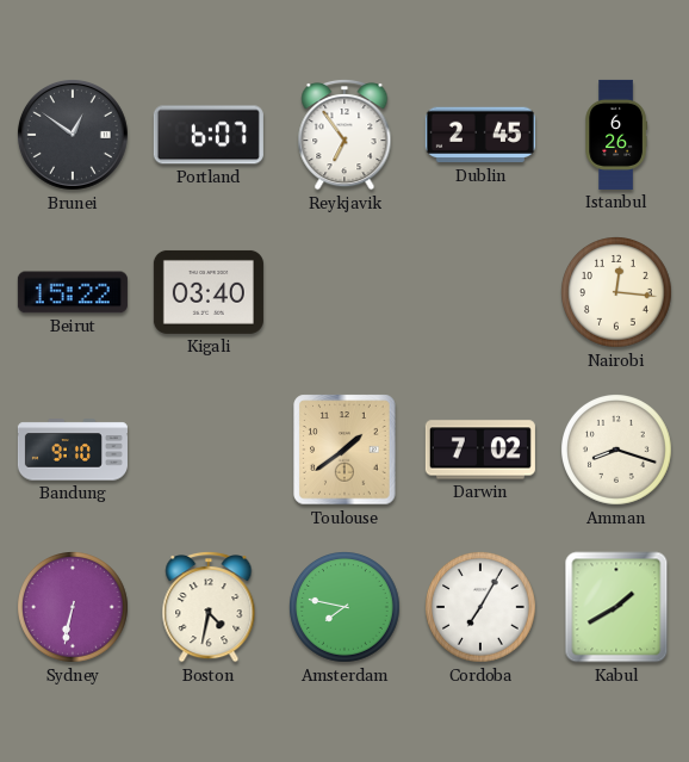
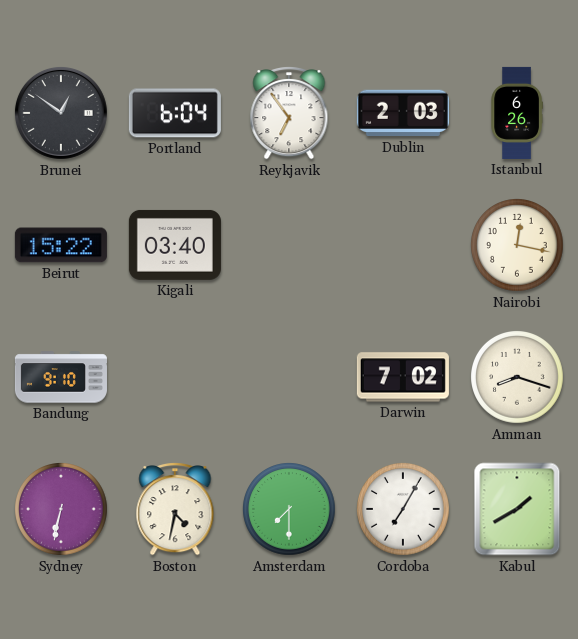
Portland: 6:07 -> 6:04
Dublin: 2:45 -> 2:03
Nairobi: 12:16 -> 12:17
Toulouse: 1:39 -> none
Amsterdam: 7:47 -> 7:30
